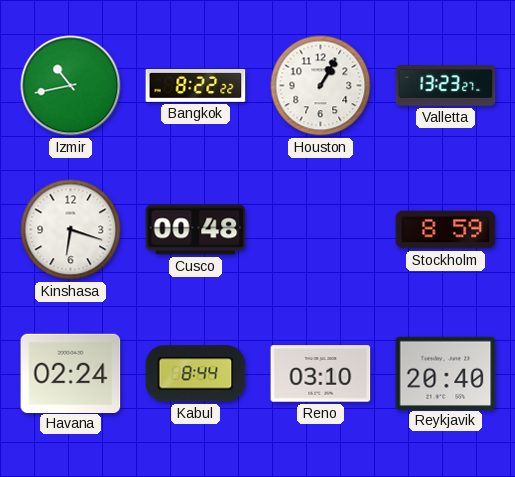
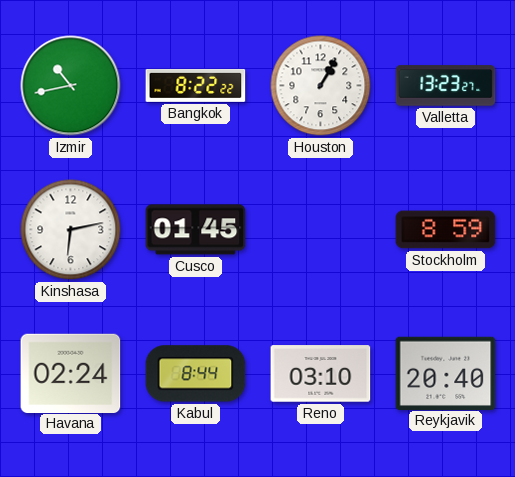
Kinshasa: 6:18 -> 6:13
Cusco: 00:48 -> 01:45
